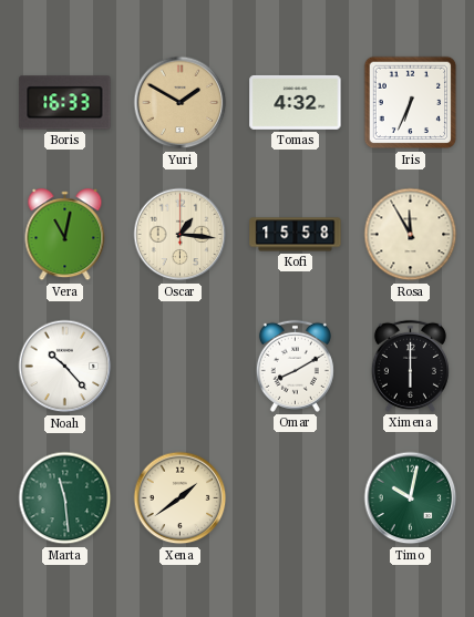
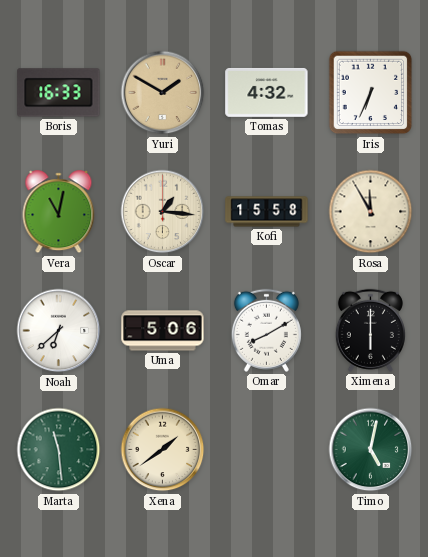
Noah: 10:23 -> 6:38
Uma: none -> 5:06
Timo: 10:02 -> 5:02
